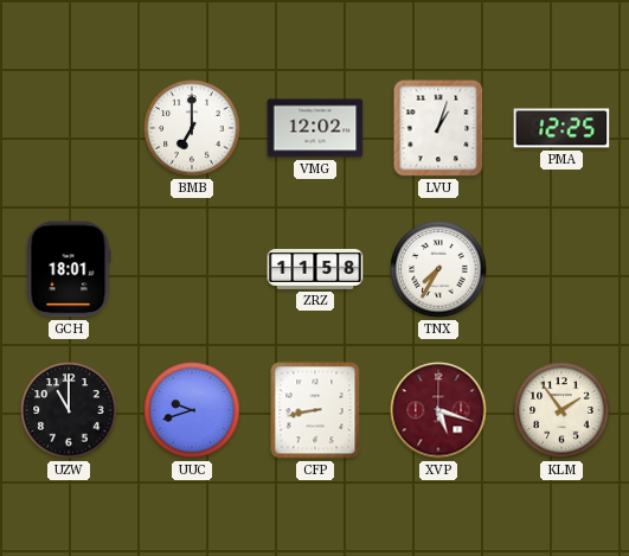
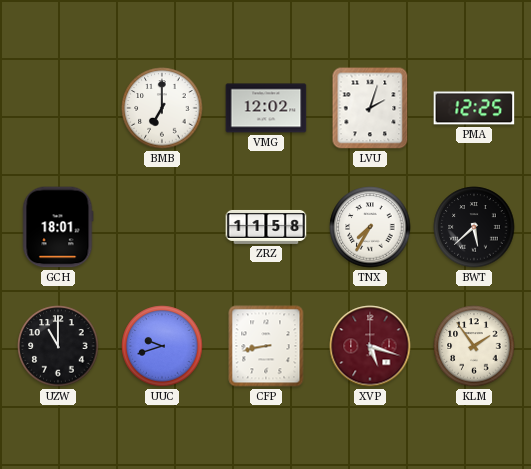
LVU: 1:03 -> 2:03
BWT: none -> 5:38
